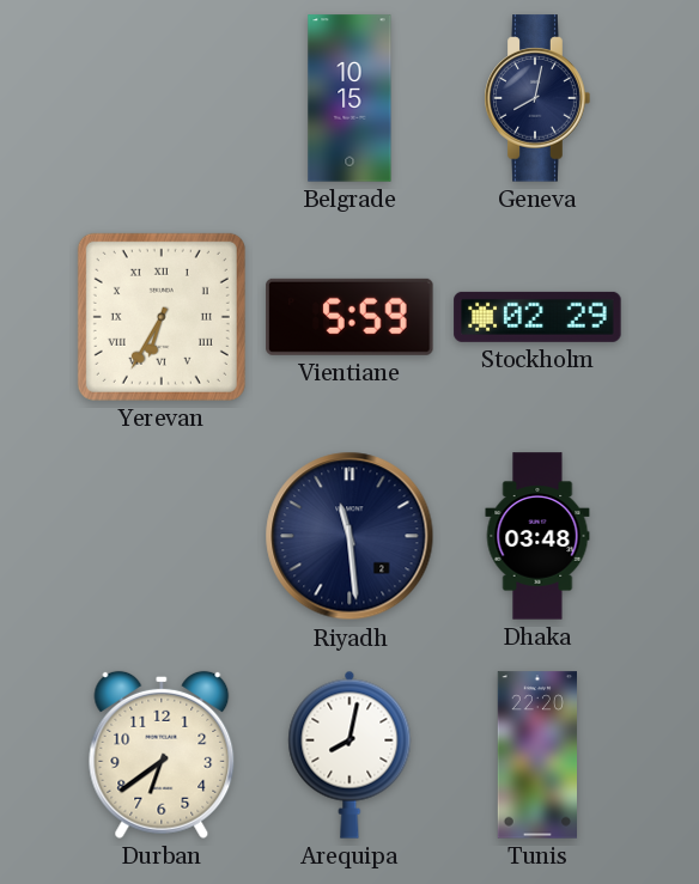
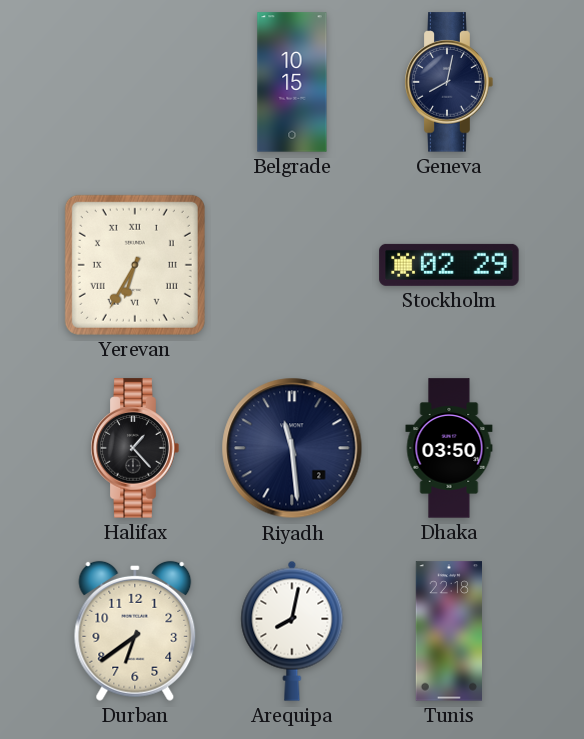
Vientiane: 5:59 -> none
Halifax: none -> 1:23
Dhaka: 03:48 -> 03:50
Tunis: 22:20 -> 22:18
